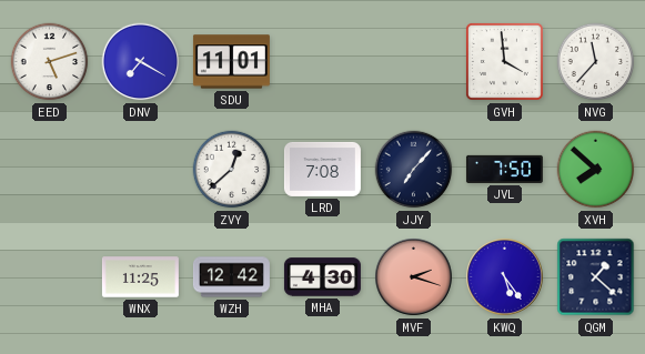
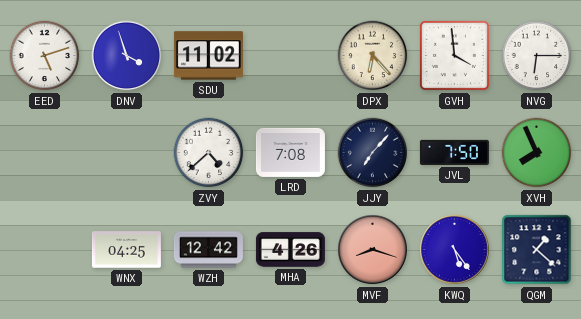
DNV: 7:20 -> 3:57
SDU: 11:01 -> 11:02
DPX: none -> 6:23
NVG: 11:37 -> 6:15
ZVY: 12:38 -> 4:38
XVH: 7:52 -> 7:56
WNX: 11:25 -> 04:25
MHA: 4:30 -> 4:26
MVF: 2:18 -> 8:18
